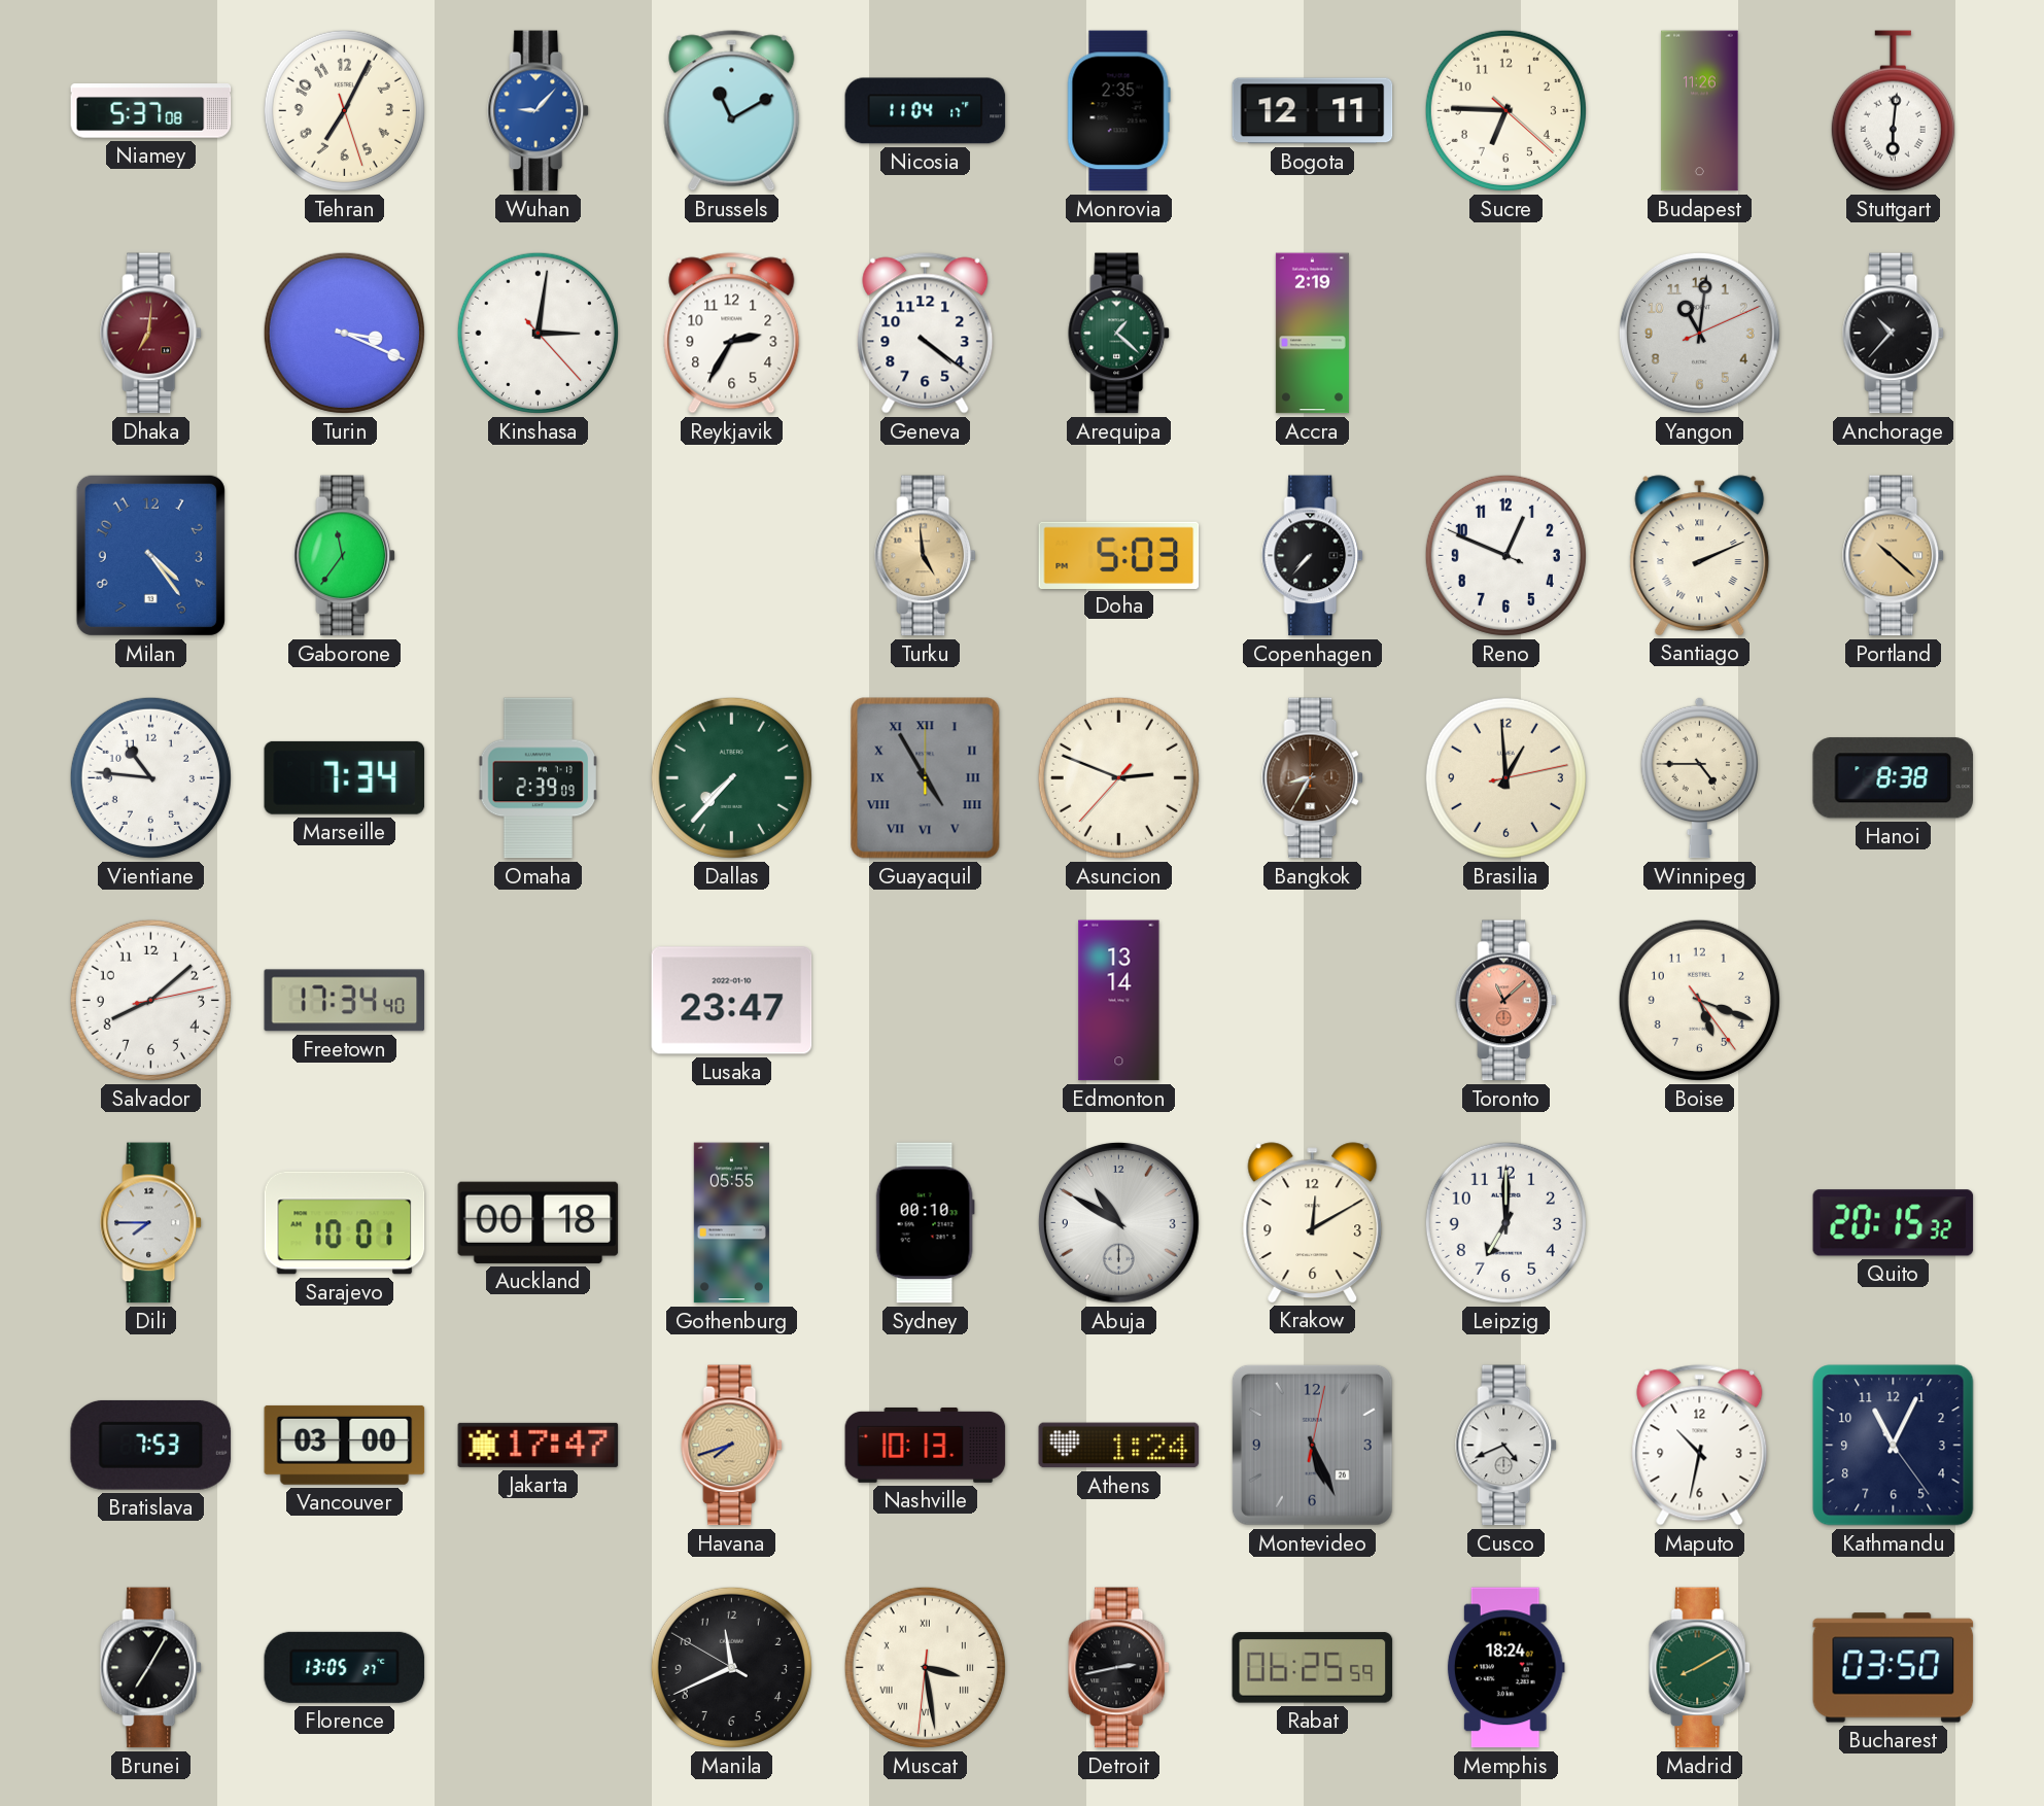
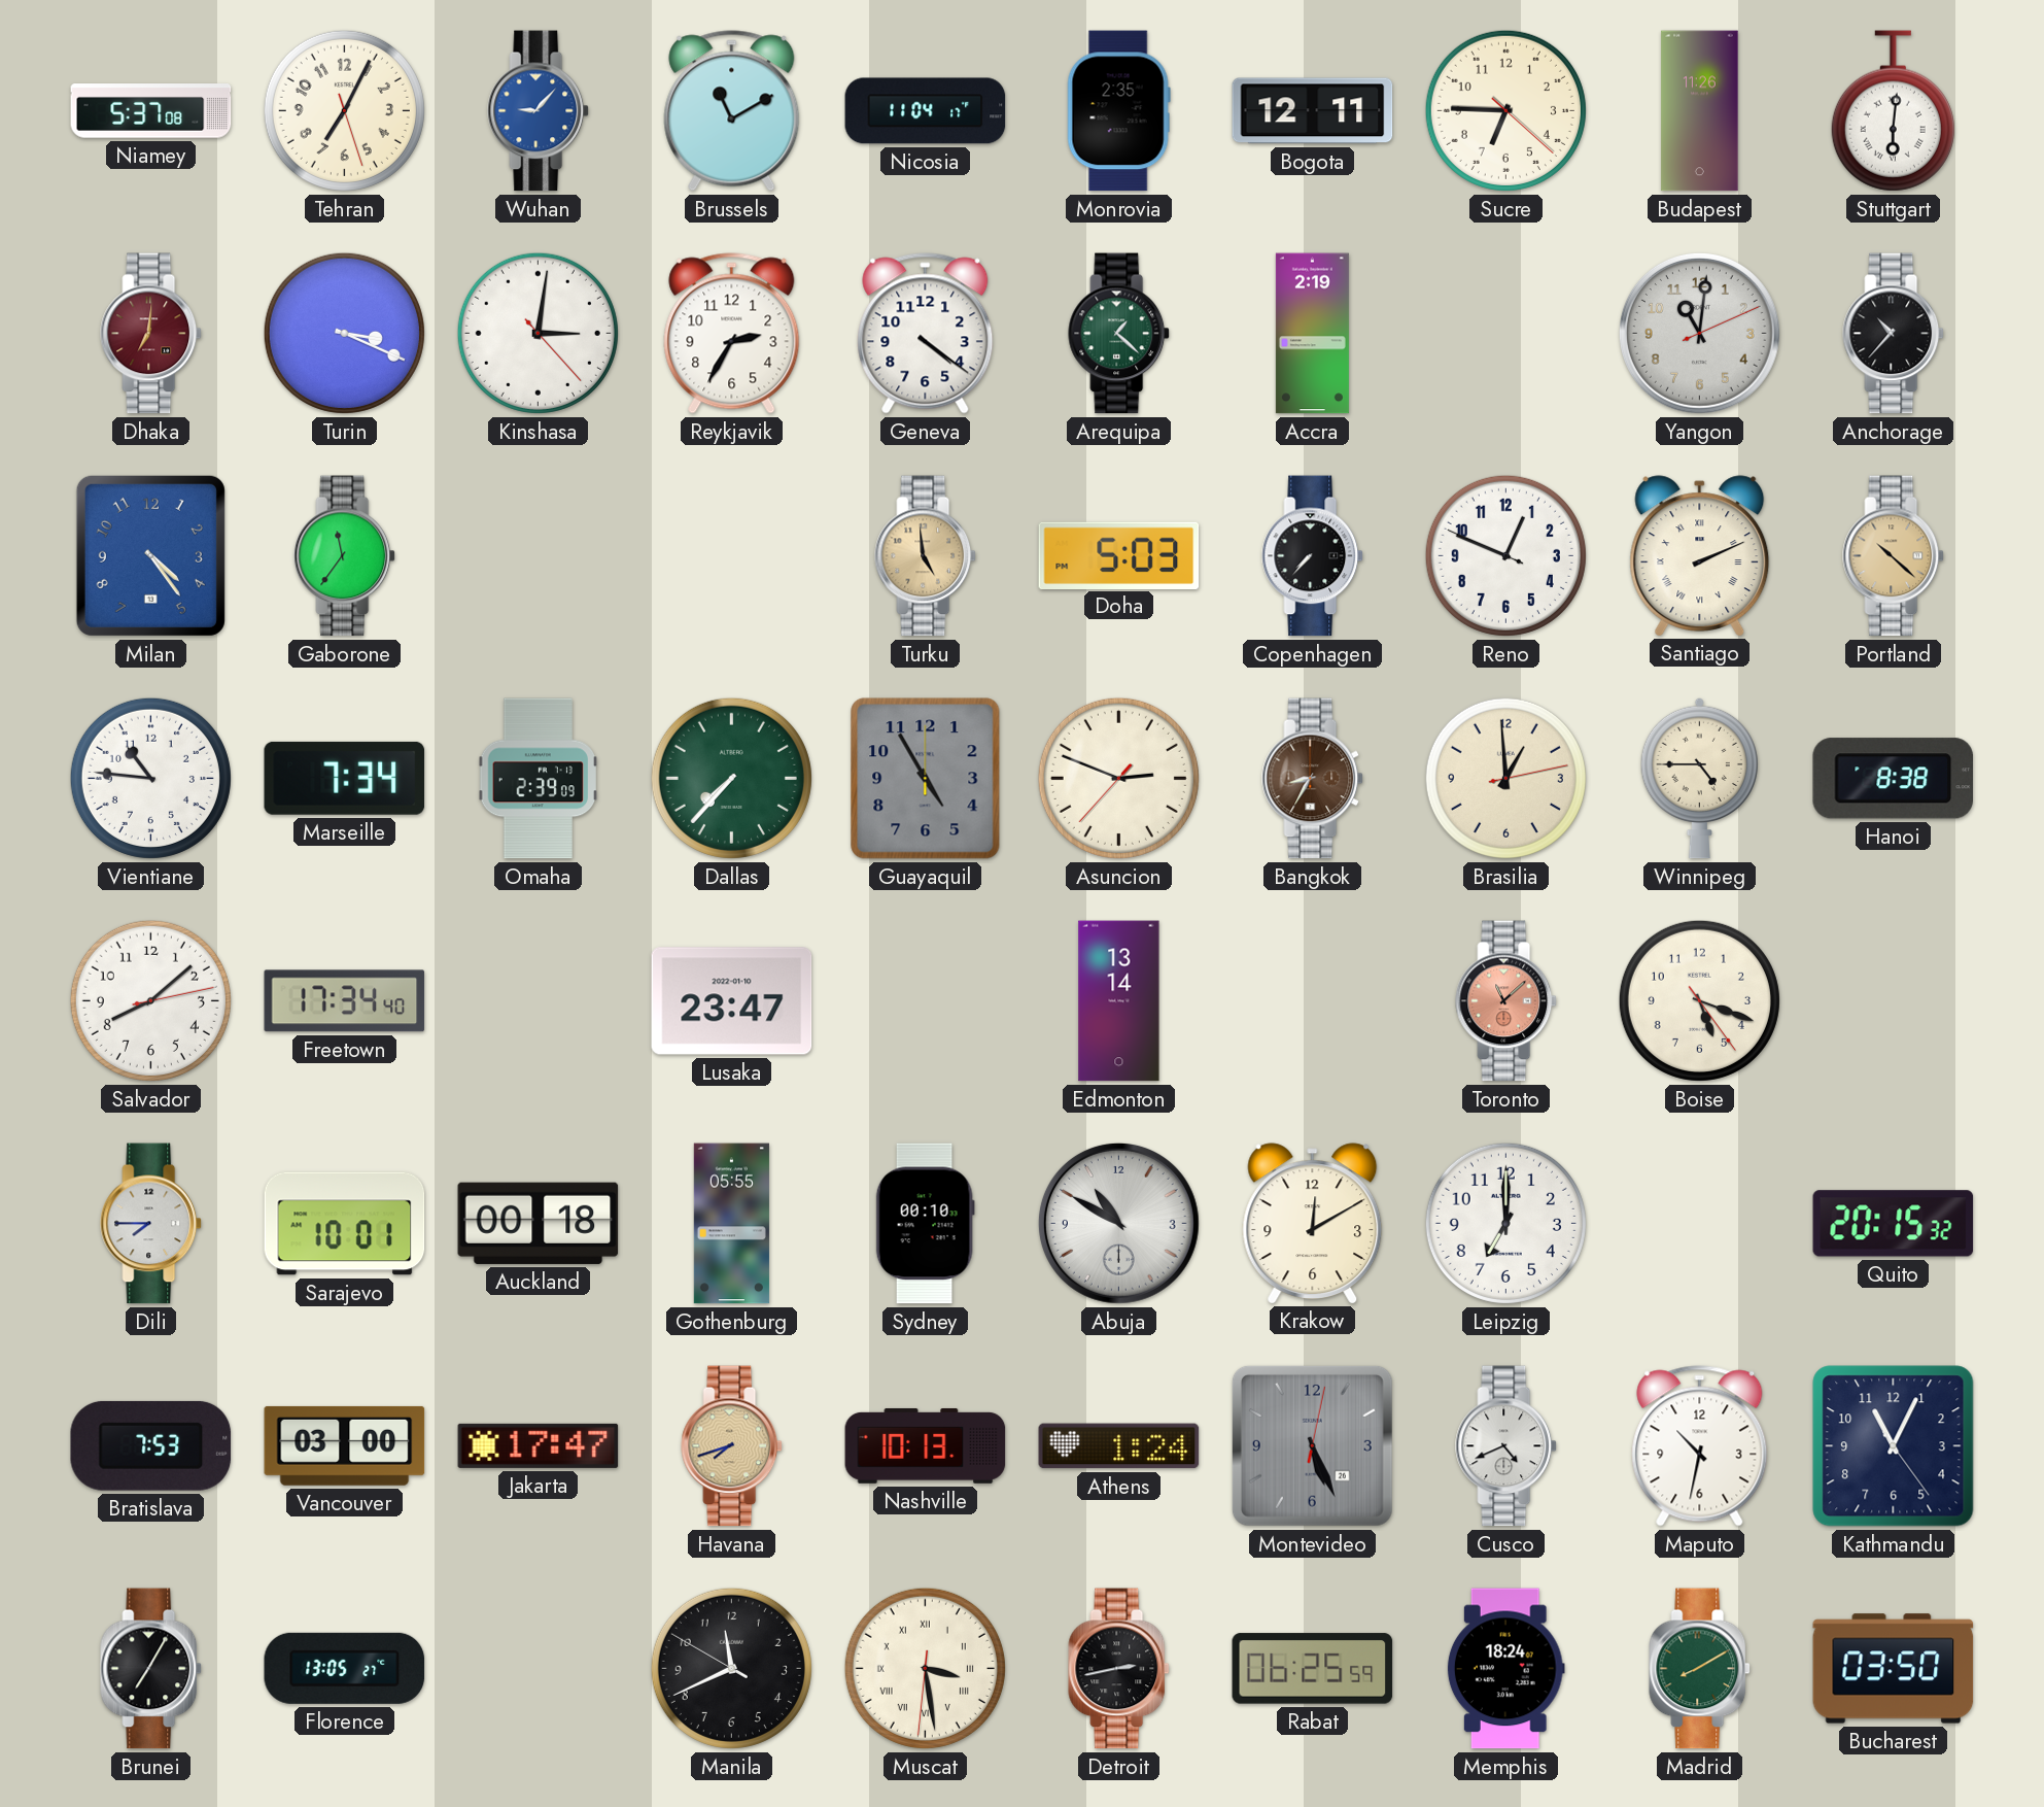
Guayaquil numerals: Roman -> Arabic
